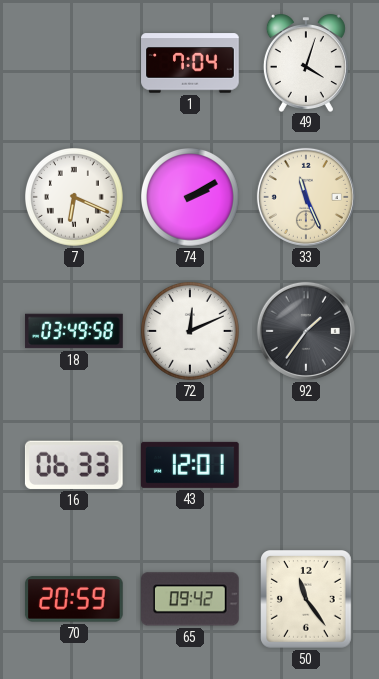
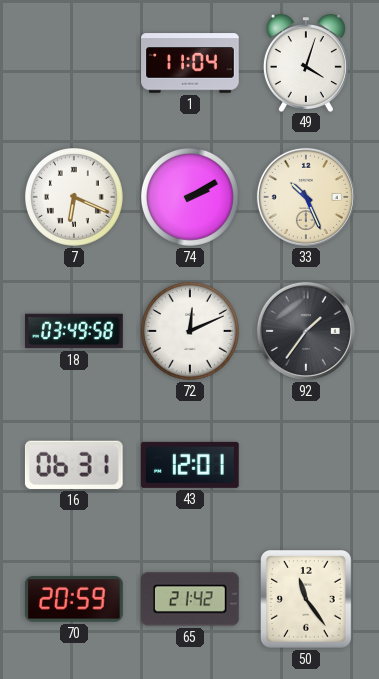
1: 7:04 -> 11:04
33: 11:26 -> 10:26
16: 06:33 -> 06:31
65: 09:42 -> 21:42
